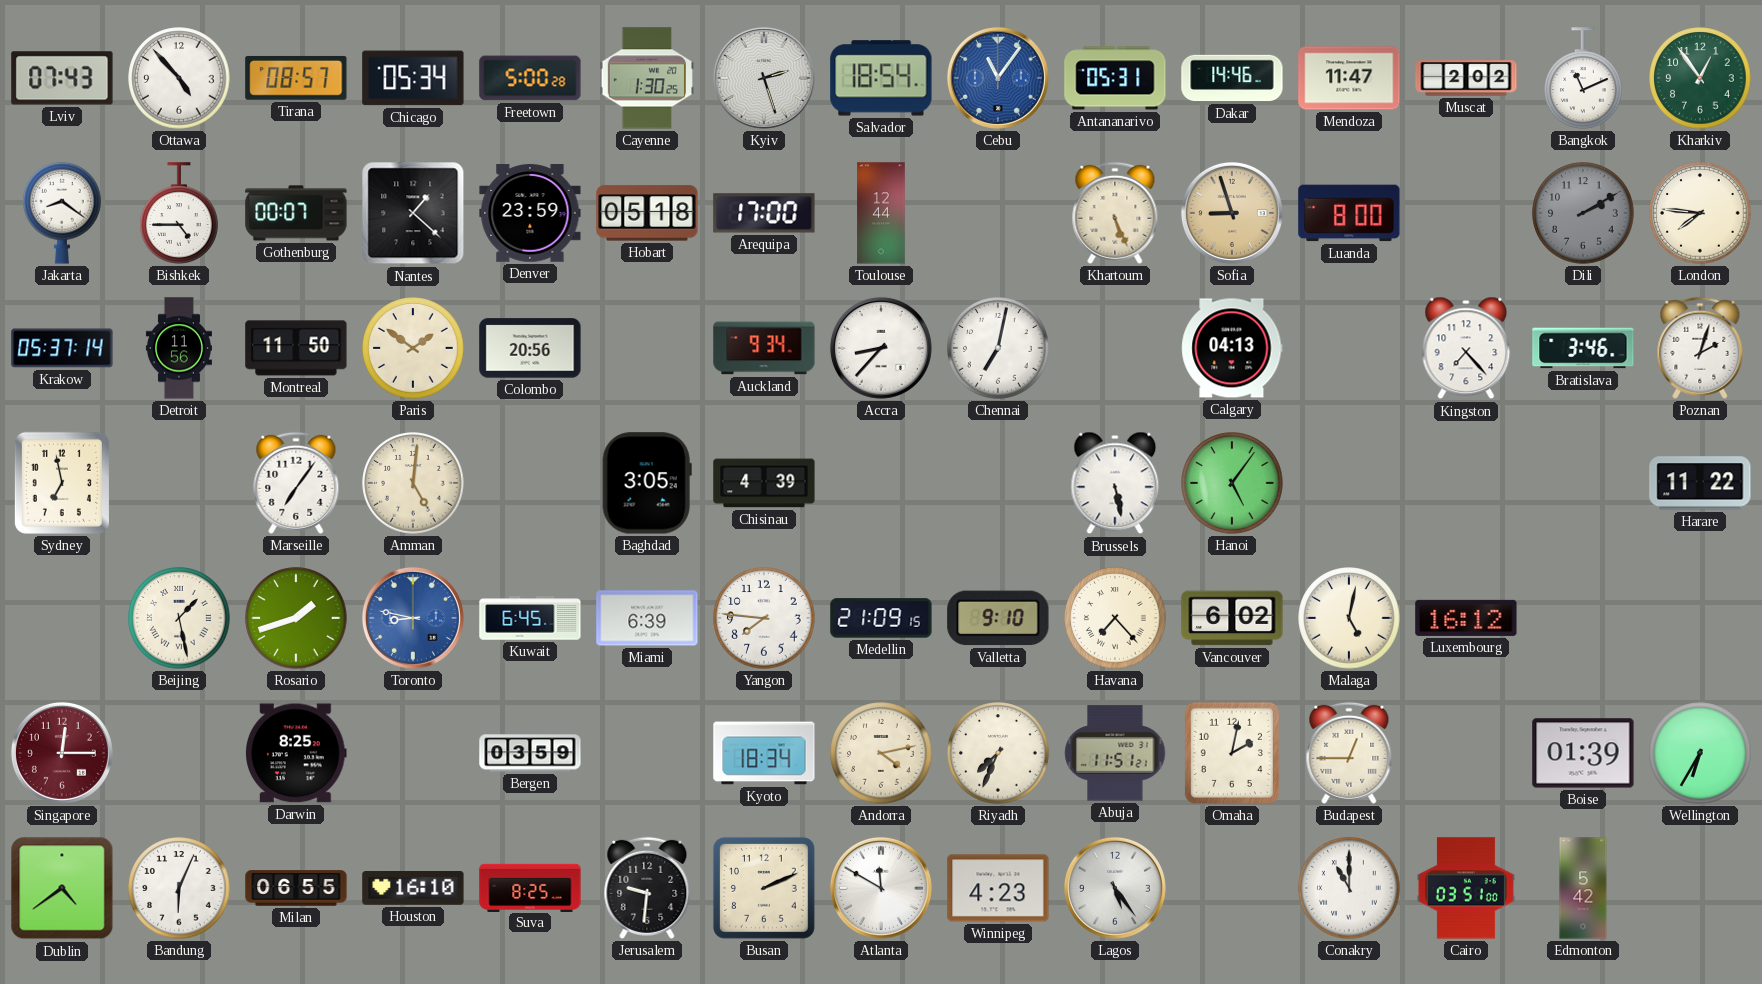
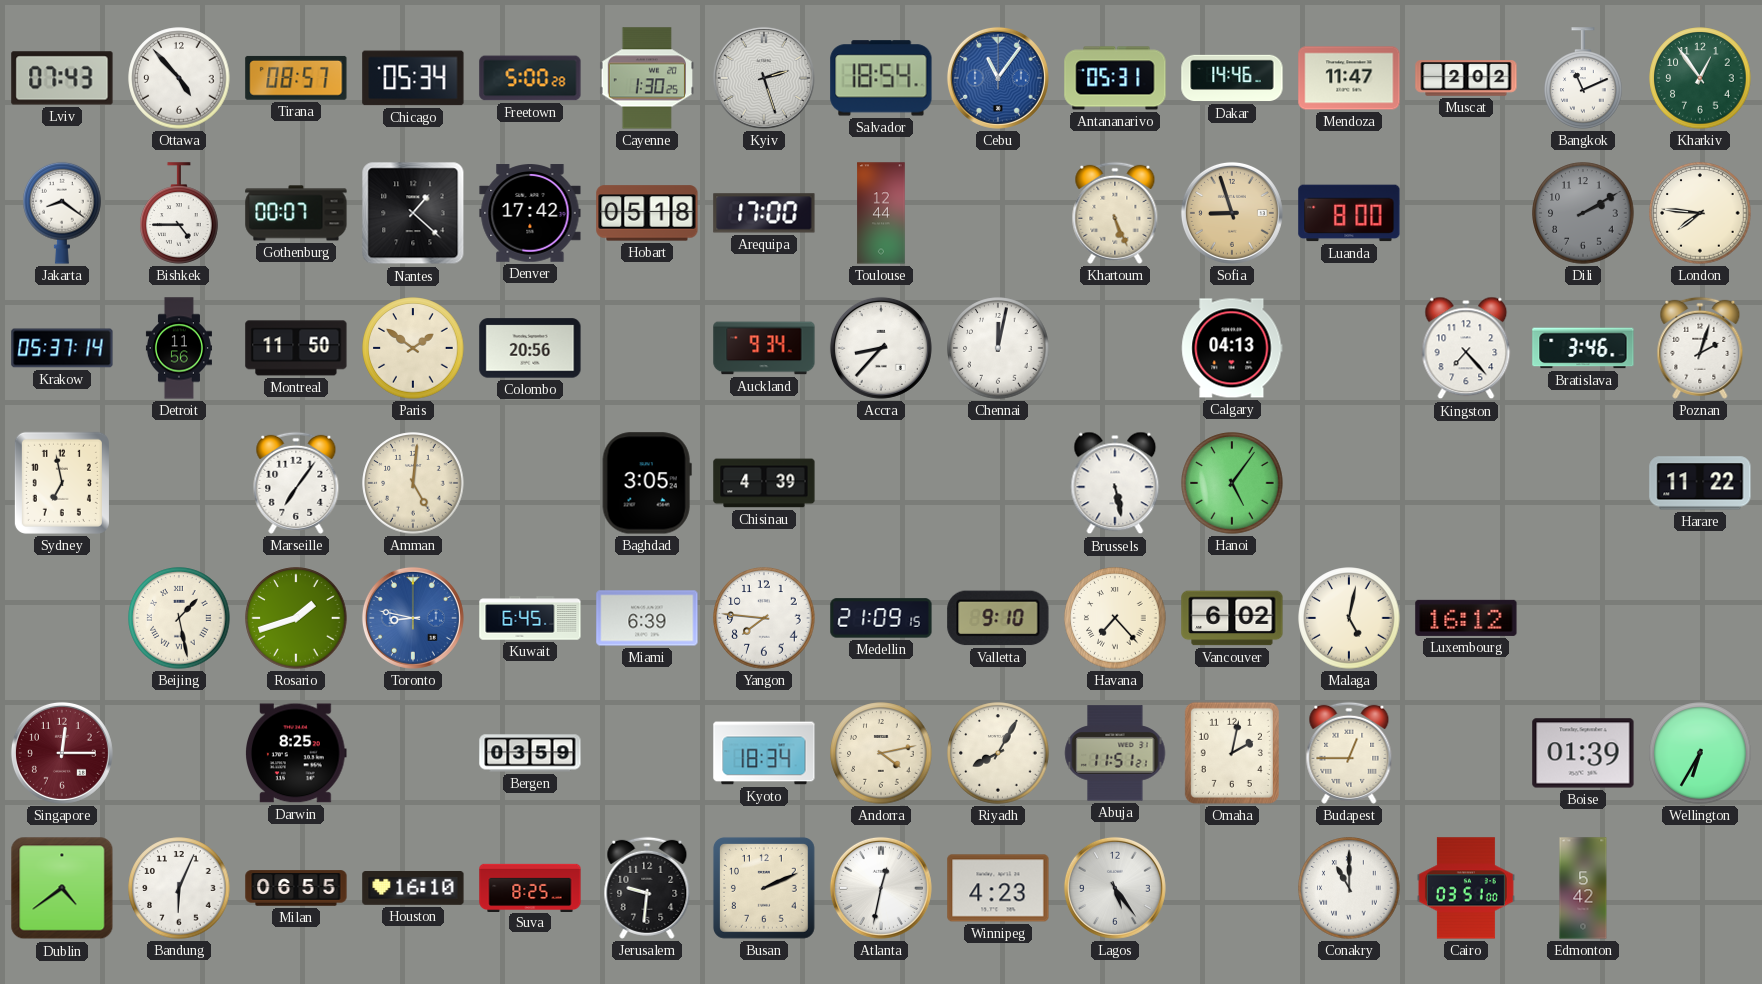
Denver: 23:59 -> 17:42
Chennai: 7:02 -> 12:02
Riyadh: 7:34 -> 8:05
Atlanta: 11:50 -> 12:32
